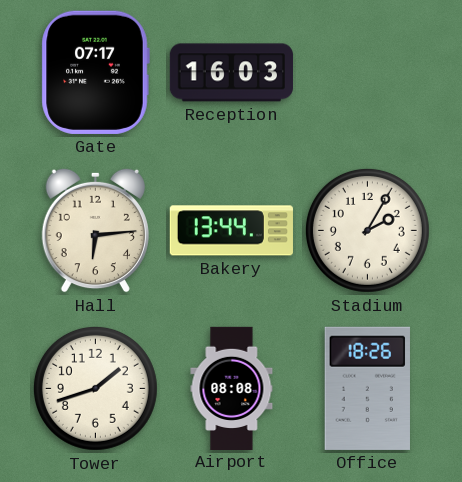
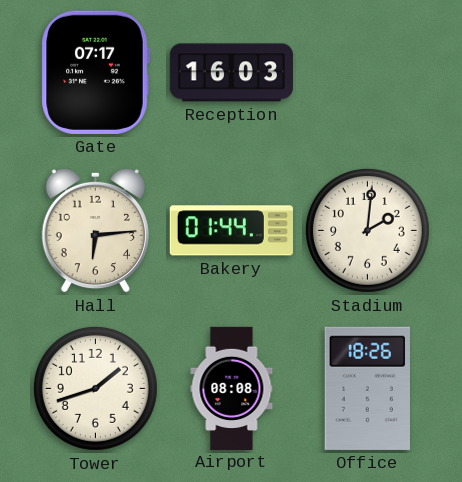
Bakery: 13:44 -> 01:44
Stadium: 2:05 -> 2:01
